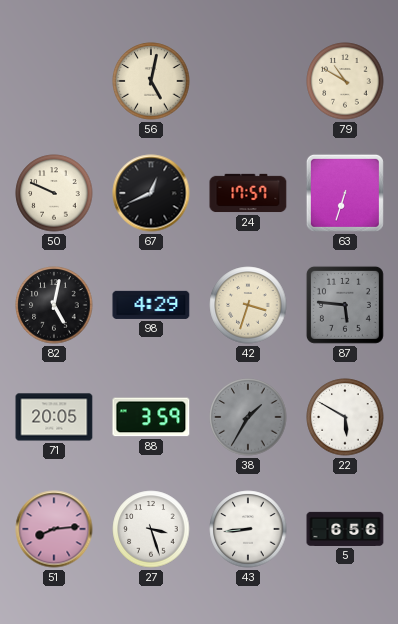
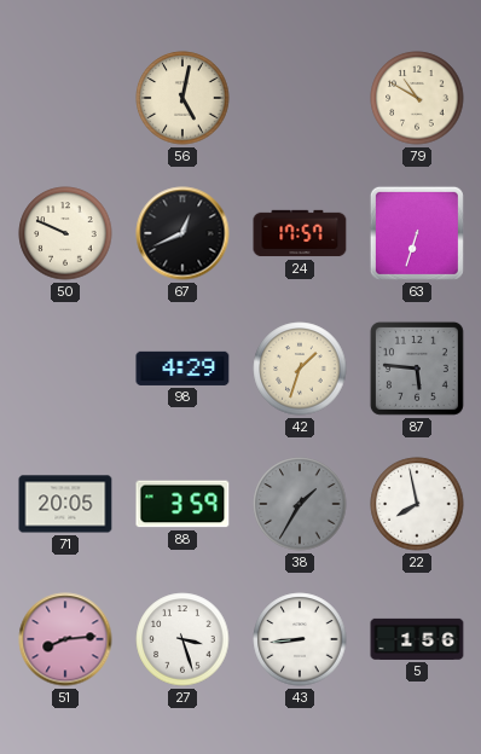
82: 5:02 -> none
42: 3:33 -> 1:33
22: 5:50 -> 7:58
5: 6:56 -> 1:56
